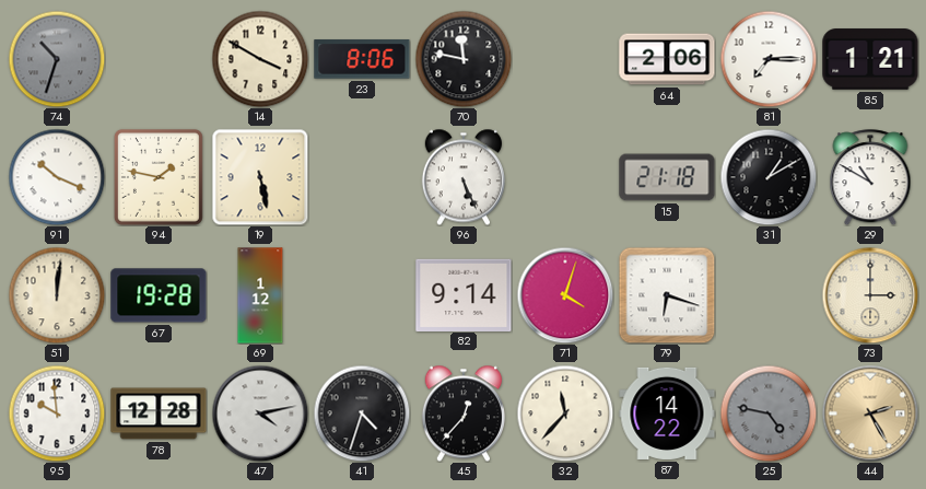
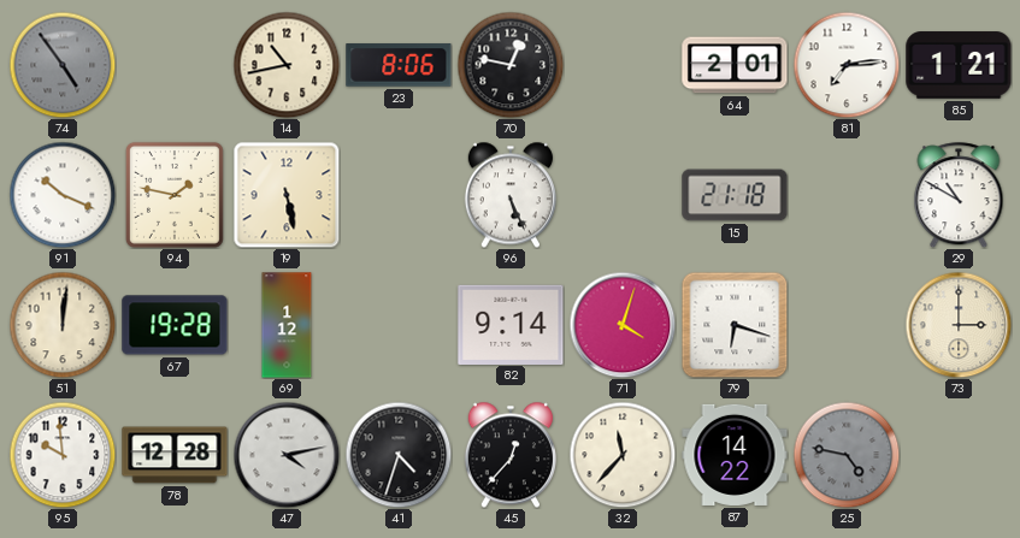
74: 10:33 -> 4:54
14: 3:50 -> 10:43
70: 11:47 -> 12:47
64: 2:06 -> 2:01
81: 7:15 -> 7:14
31: 1:10 -> none
44: 2:25 -> none
